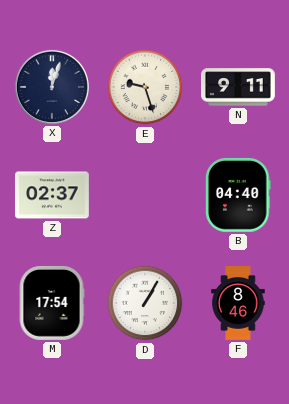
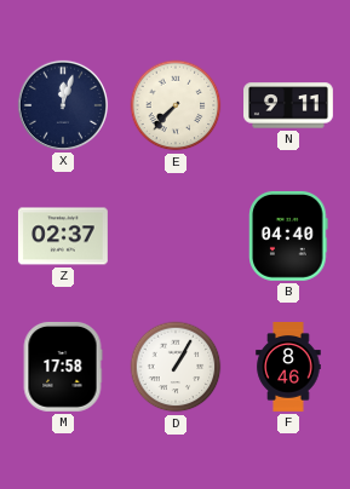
E: 9:27 -> 7:37
M: 17:54 -> 17:58
